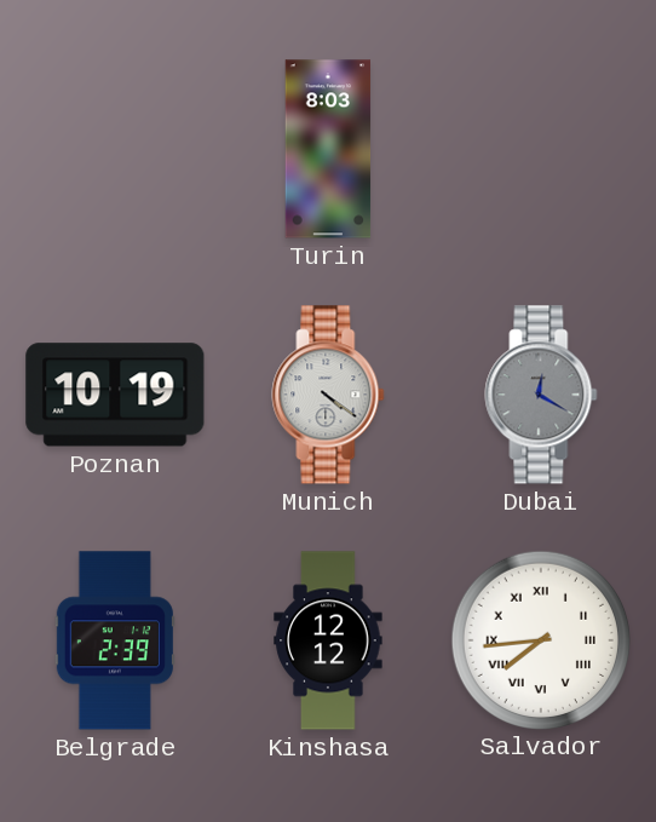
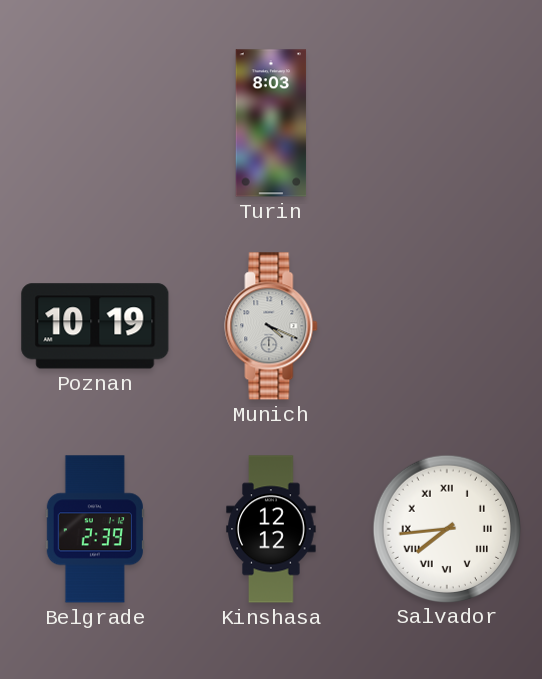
Munich: 4:21 -> 4:19
Dubai: 12:20 -> none
